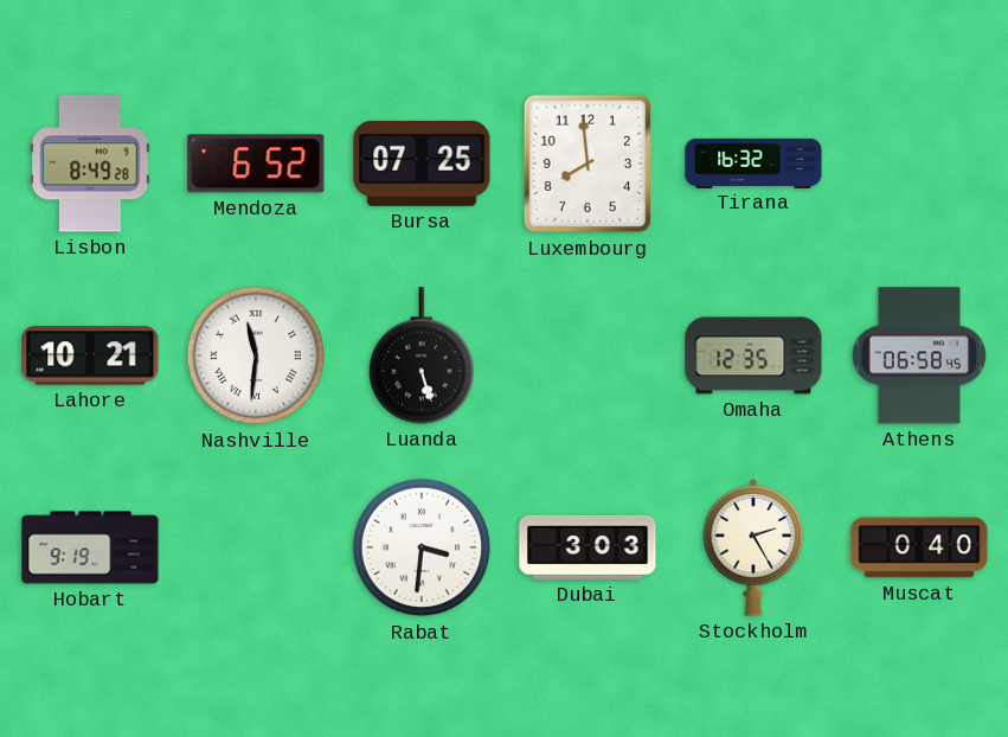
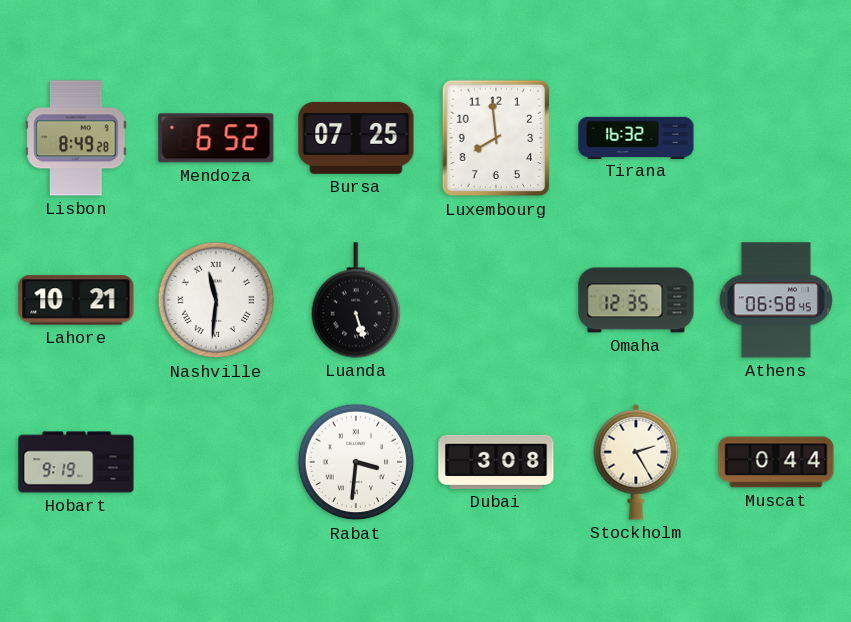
Dubai: 3:03 -> 3:08
Muscat: 0:40 -> 0:44
